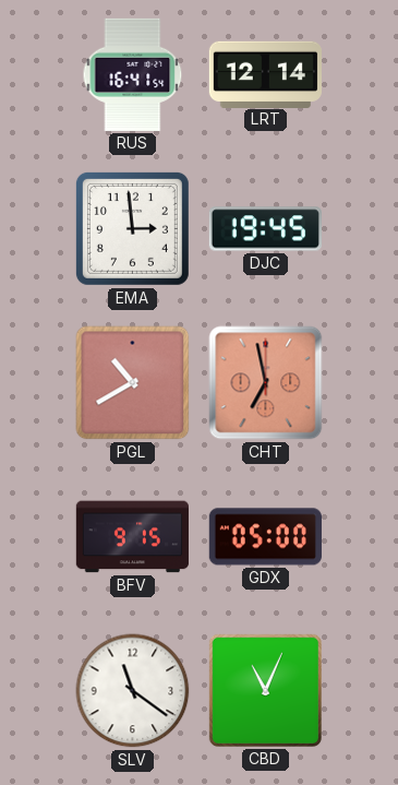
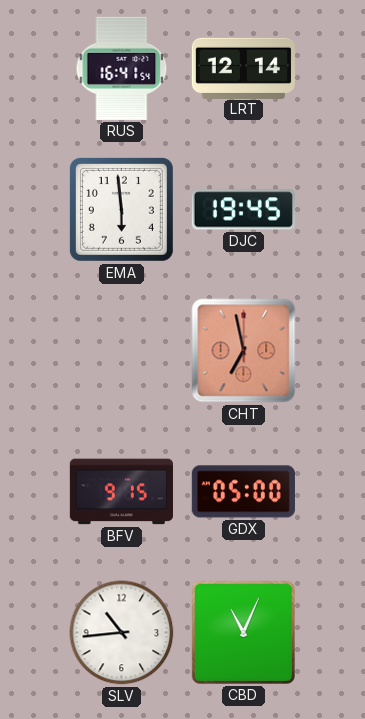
EMA: 2:59 -> 5:59
PGL: 10:40 -> none
SLV: 11:21 -> 10:44
